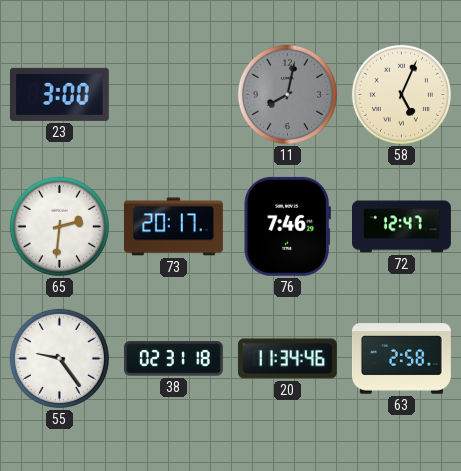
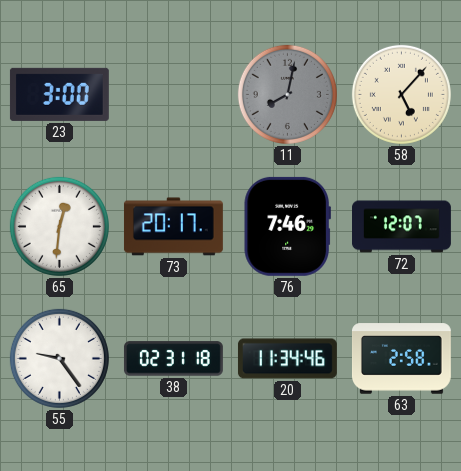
58: 5:04 -> 5:07
65: 2:31 -> 12:31
72: 12:47 -> 12:07
